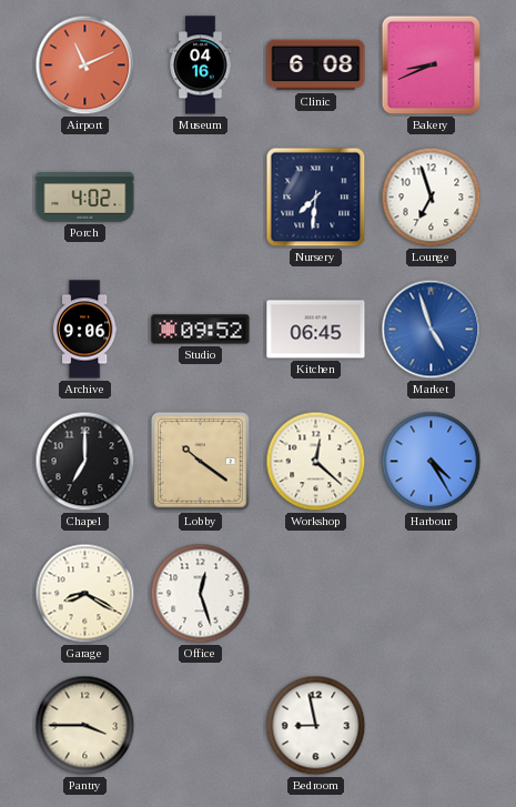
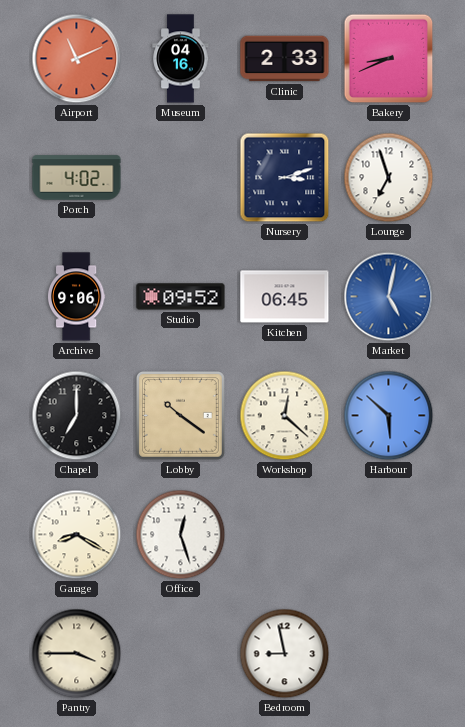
Clinic: 6:08 -> 2:33
Nursery: 7:31 -> 3:12
Market: 4:57 -> 5:02
Harbour: 4:25 -> 5:52
